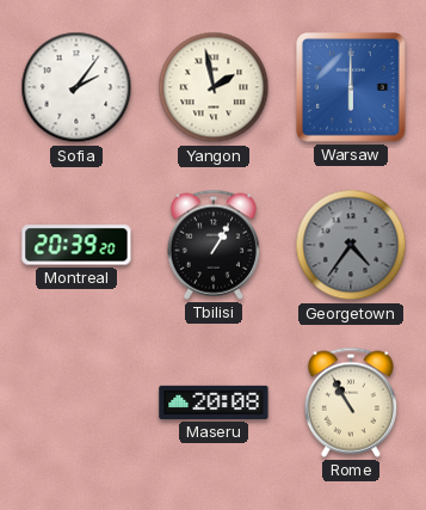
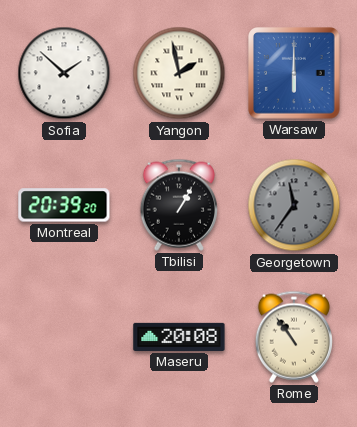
Sofia: 2:06 -> 1:52
Georgetown: 4:36 -> 11:36
Rome: 10:55 -> 10:54
